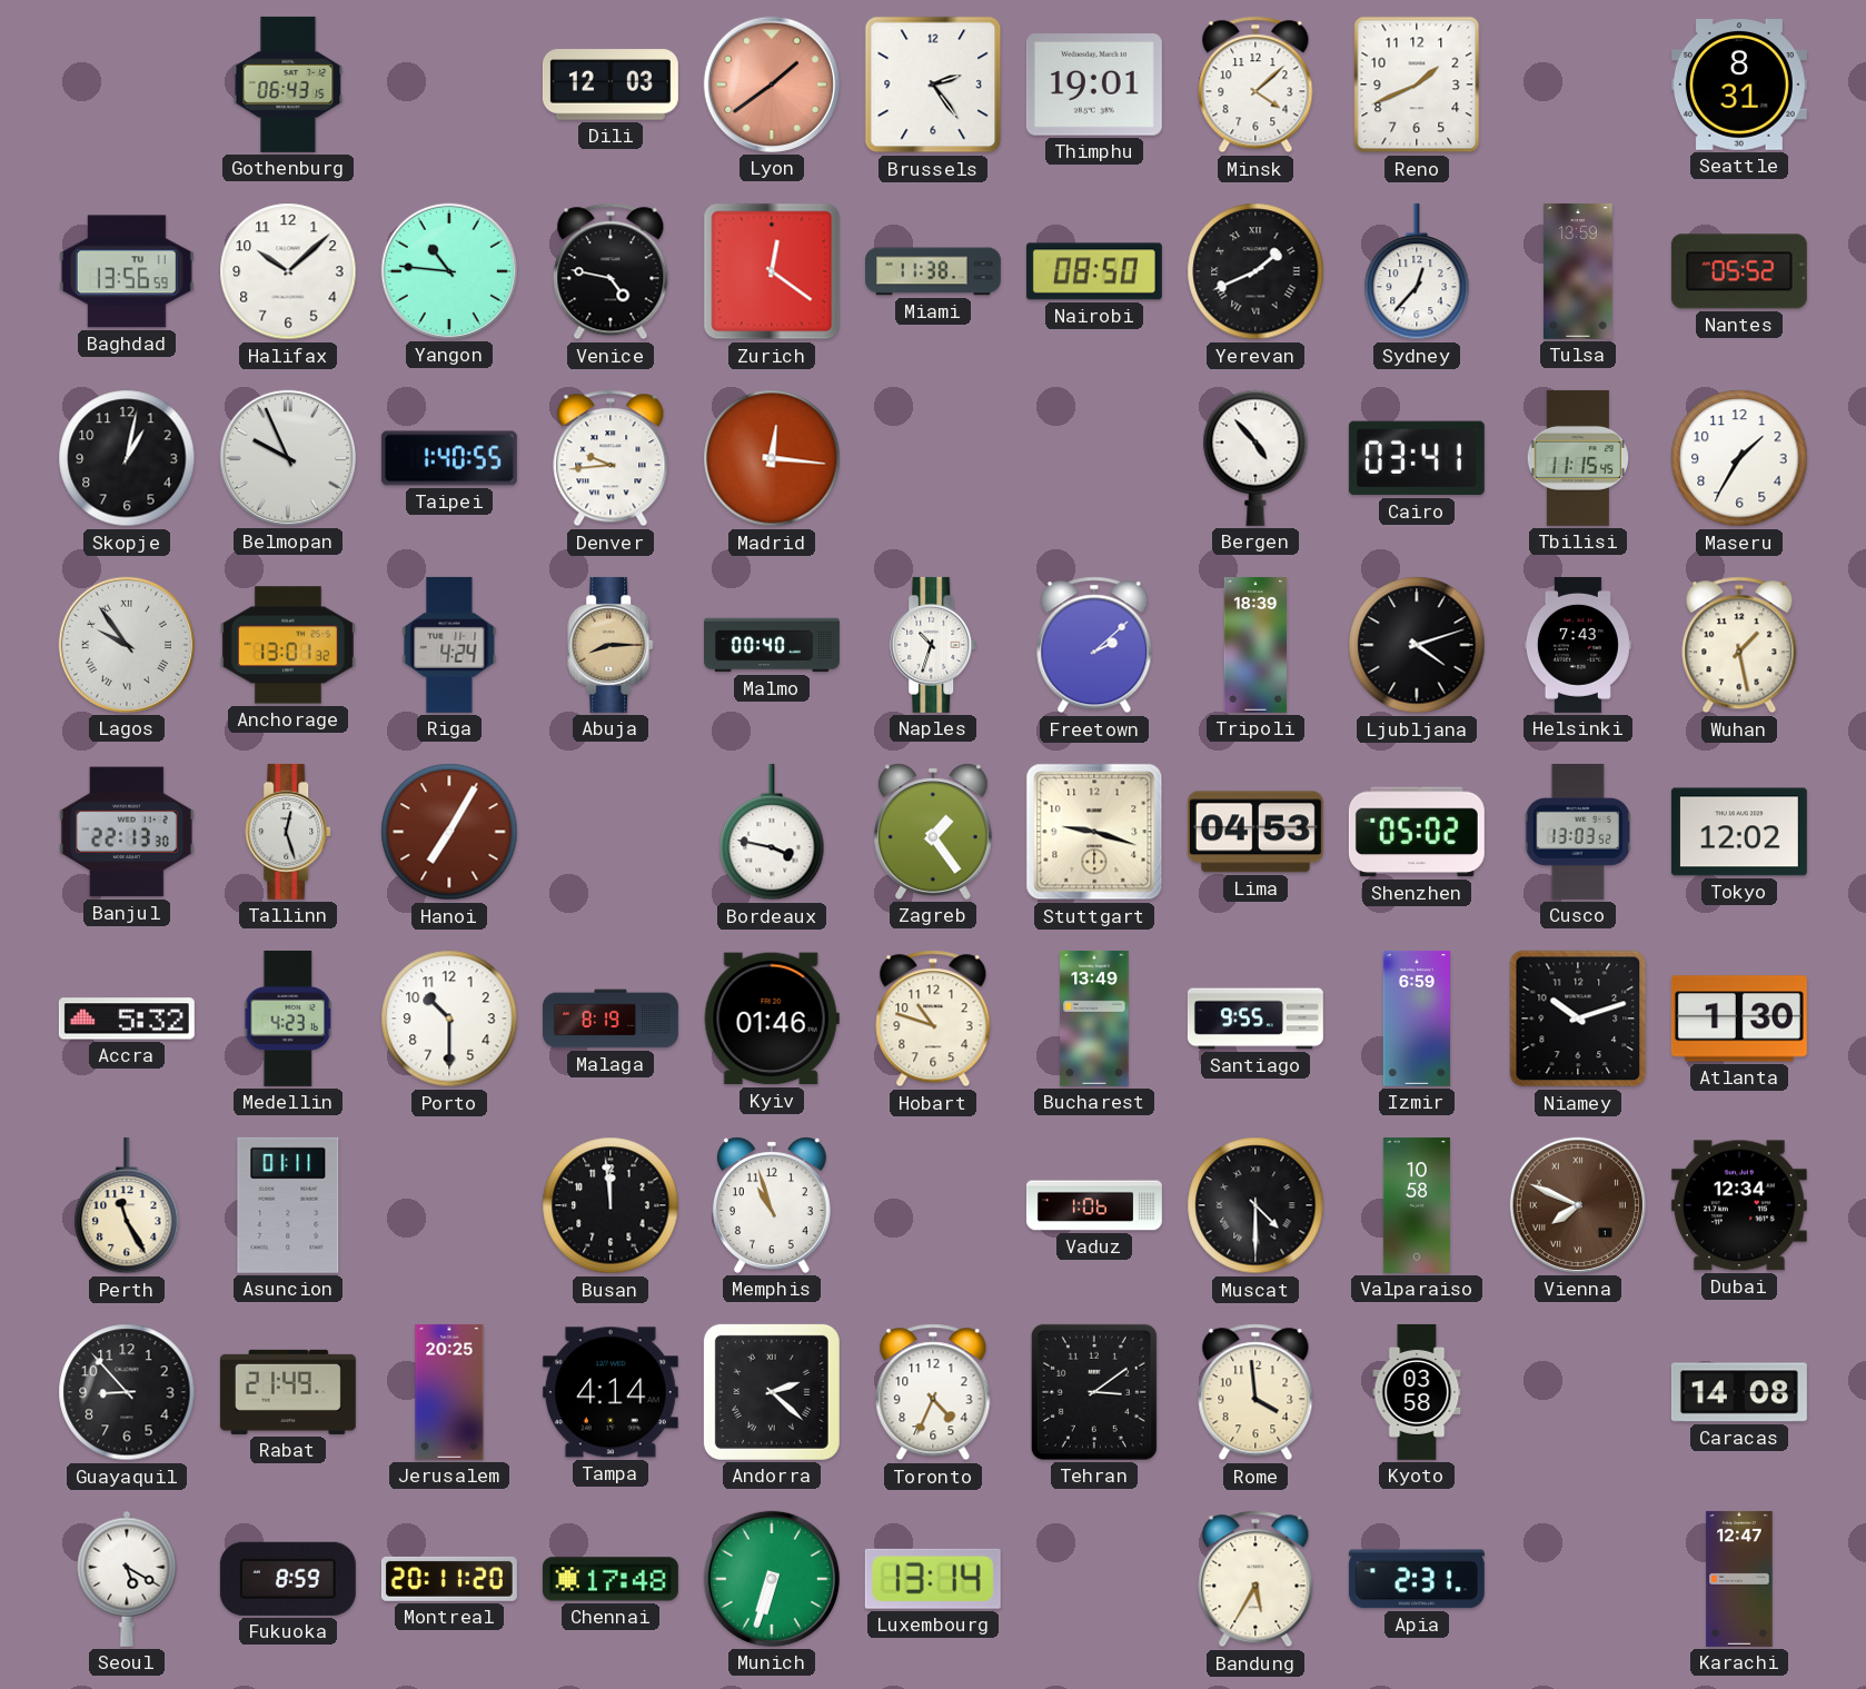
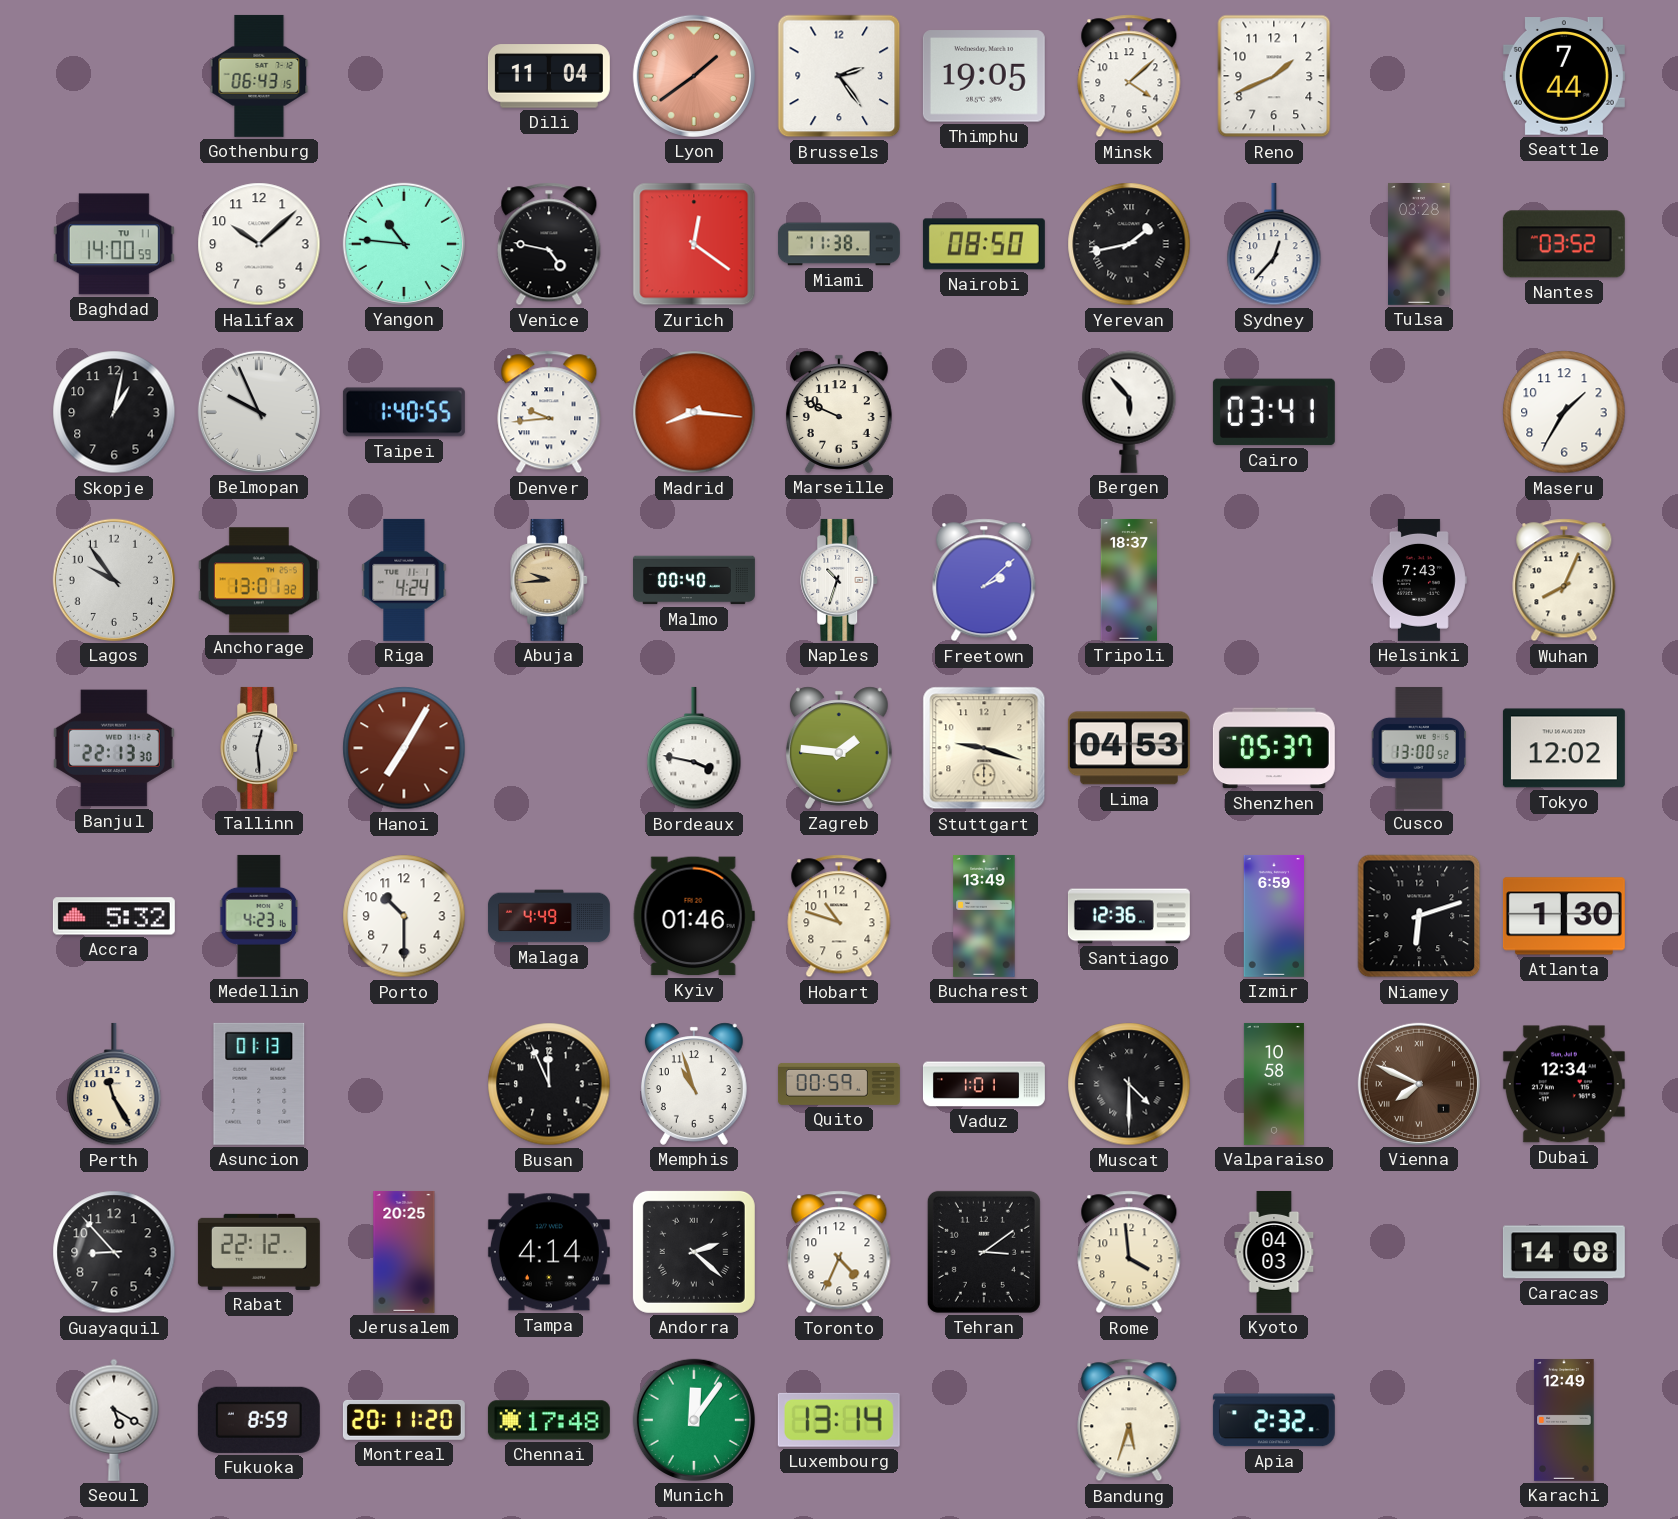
Dili: 12:03 -> 11:04
Thimphu: 19:01 -> 19:05
Seattle: 8:31 -> 7:44
Baghdad: 13:56 -> 14:00
Yerevan: 1:41 -> 1:43
Tulsa: 13:59 -> 03:28
Nantes: 05:52 -> 03:52
Madrid: 12:16 -> 8:16
Marseille: none -> 9:49
Bergen: 4:53 -> 5:53
Tbilisi: 11:15 -> none
Lagos numerals: Roman -> Arabic
Abuja: 8:15 -> 9:44
Tripoli: 18:39 -> 18:37
Ljubljana: 4:12 -> none
Wuhan: 1:28 -> 8:04
Tallinn: 12:27 -> 12:29
Zagreb: 1:24 -> 1:46
Shenzhen: 05:02 -> 05:37
Cusco: 13:03 -> 13:00
Malaga: 8:19 -> 4:49
Santiago: 9:55 -> 12:36
Niamey: 10:12 -> 6:12
Asuncion: 01:11 -> 01:13
Busan: 11:59 -> 11:56
Quito: none -> 00:59
Vaduz: 1:06 -> 1:01
Rabat: 21:49 -> 22:12
Kyoto: 03:58 -> 04:03
Munich: 6:33 -> 12:06
Bandung: 5:35 -> 5:33
Apia: 2:31 -> 2:32
Karachi: 12:47 -> 12:49
